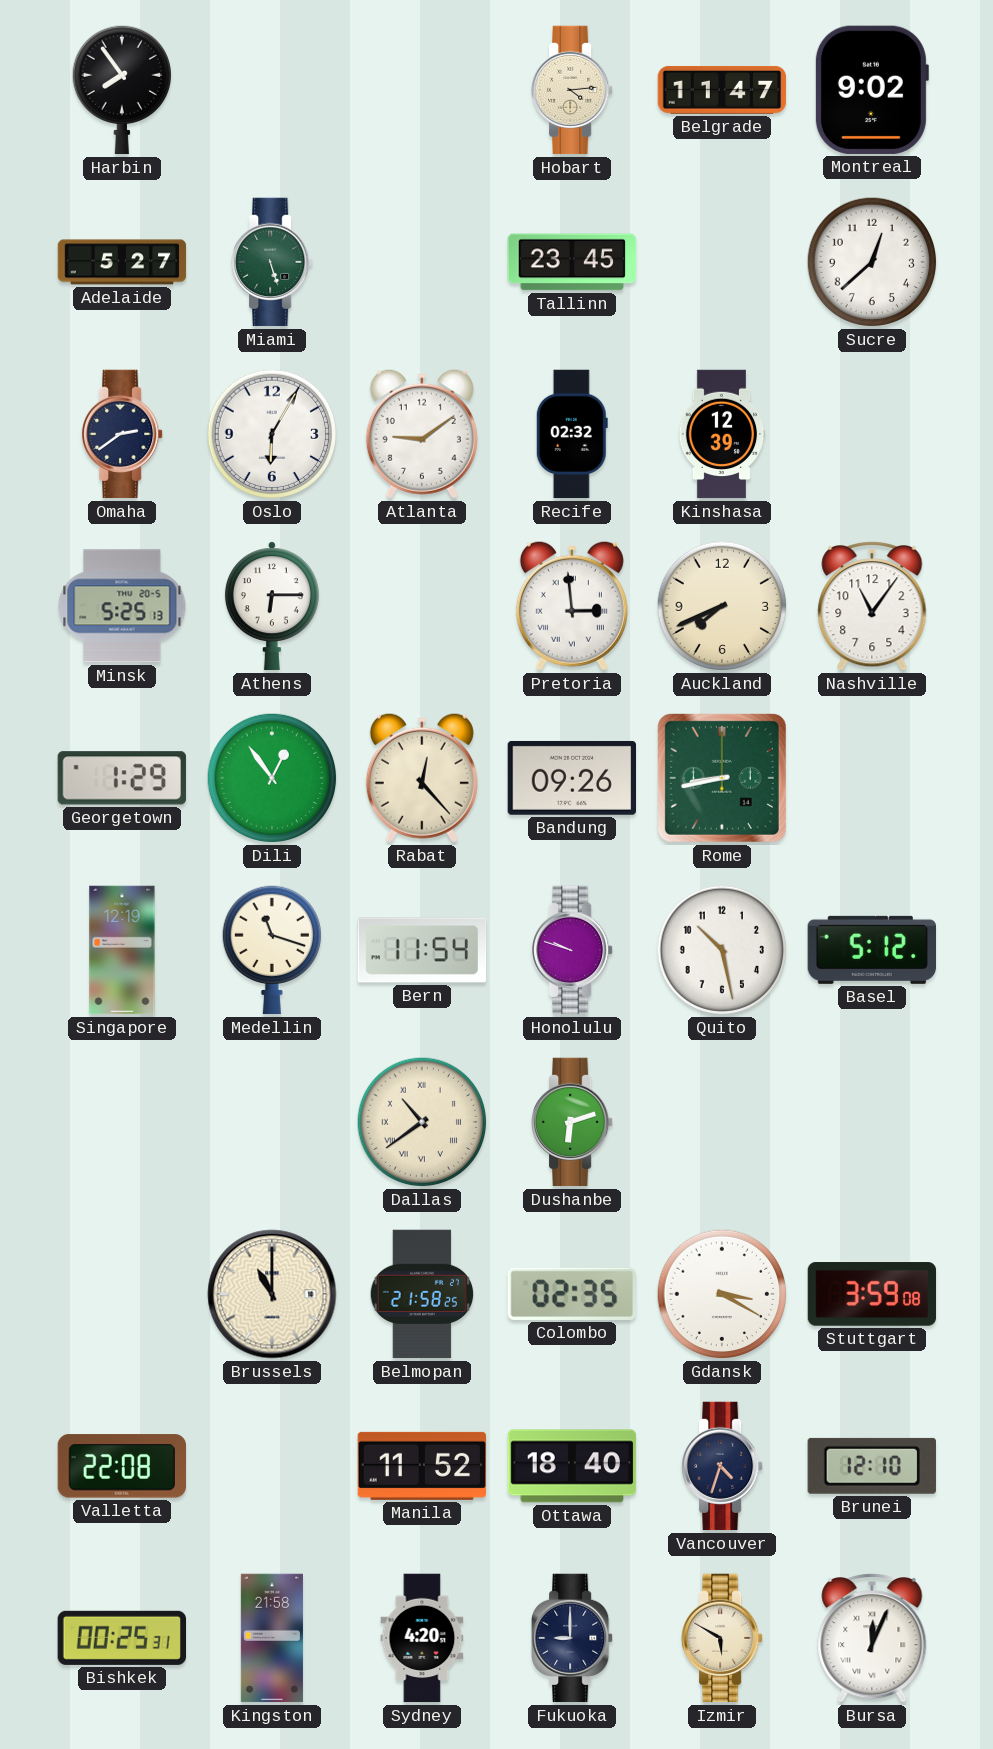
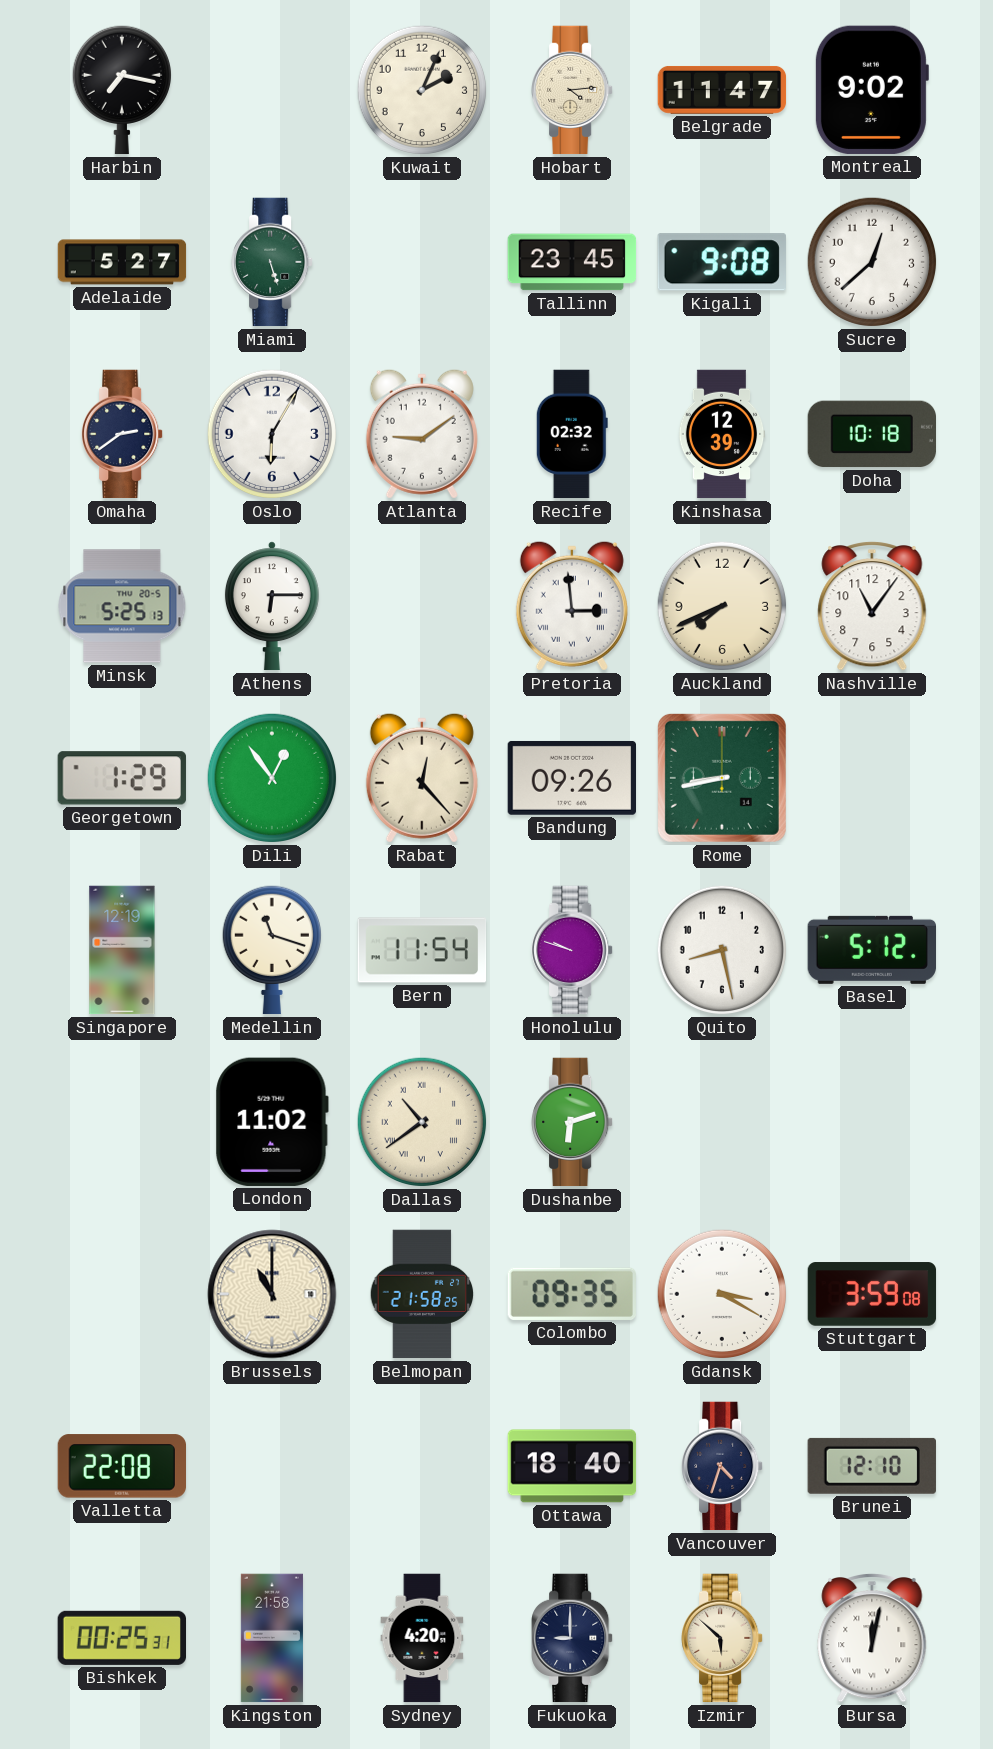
Harbin: 7:54 -> 7:17
Kuwait: none -> 2:04
Kigali: none -> 9:08
Doha: none -> 10:18
Quito: 10:28 -> 8:28
London: none -> 11:02
Colombo: 02:35 -> 09:35
Manila: 11:52 -> none
Izmir: 5:50 -> 5:52
Bursa: 12:04 -> 12:02
